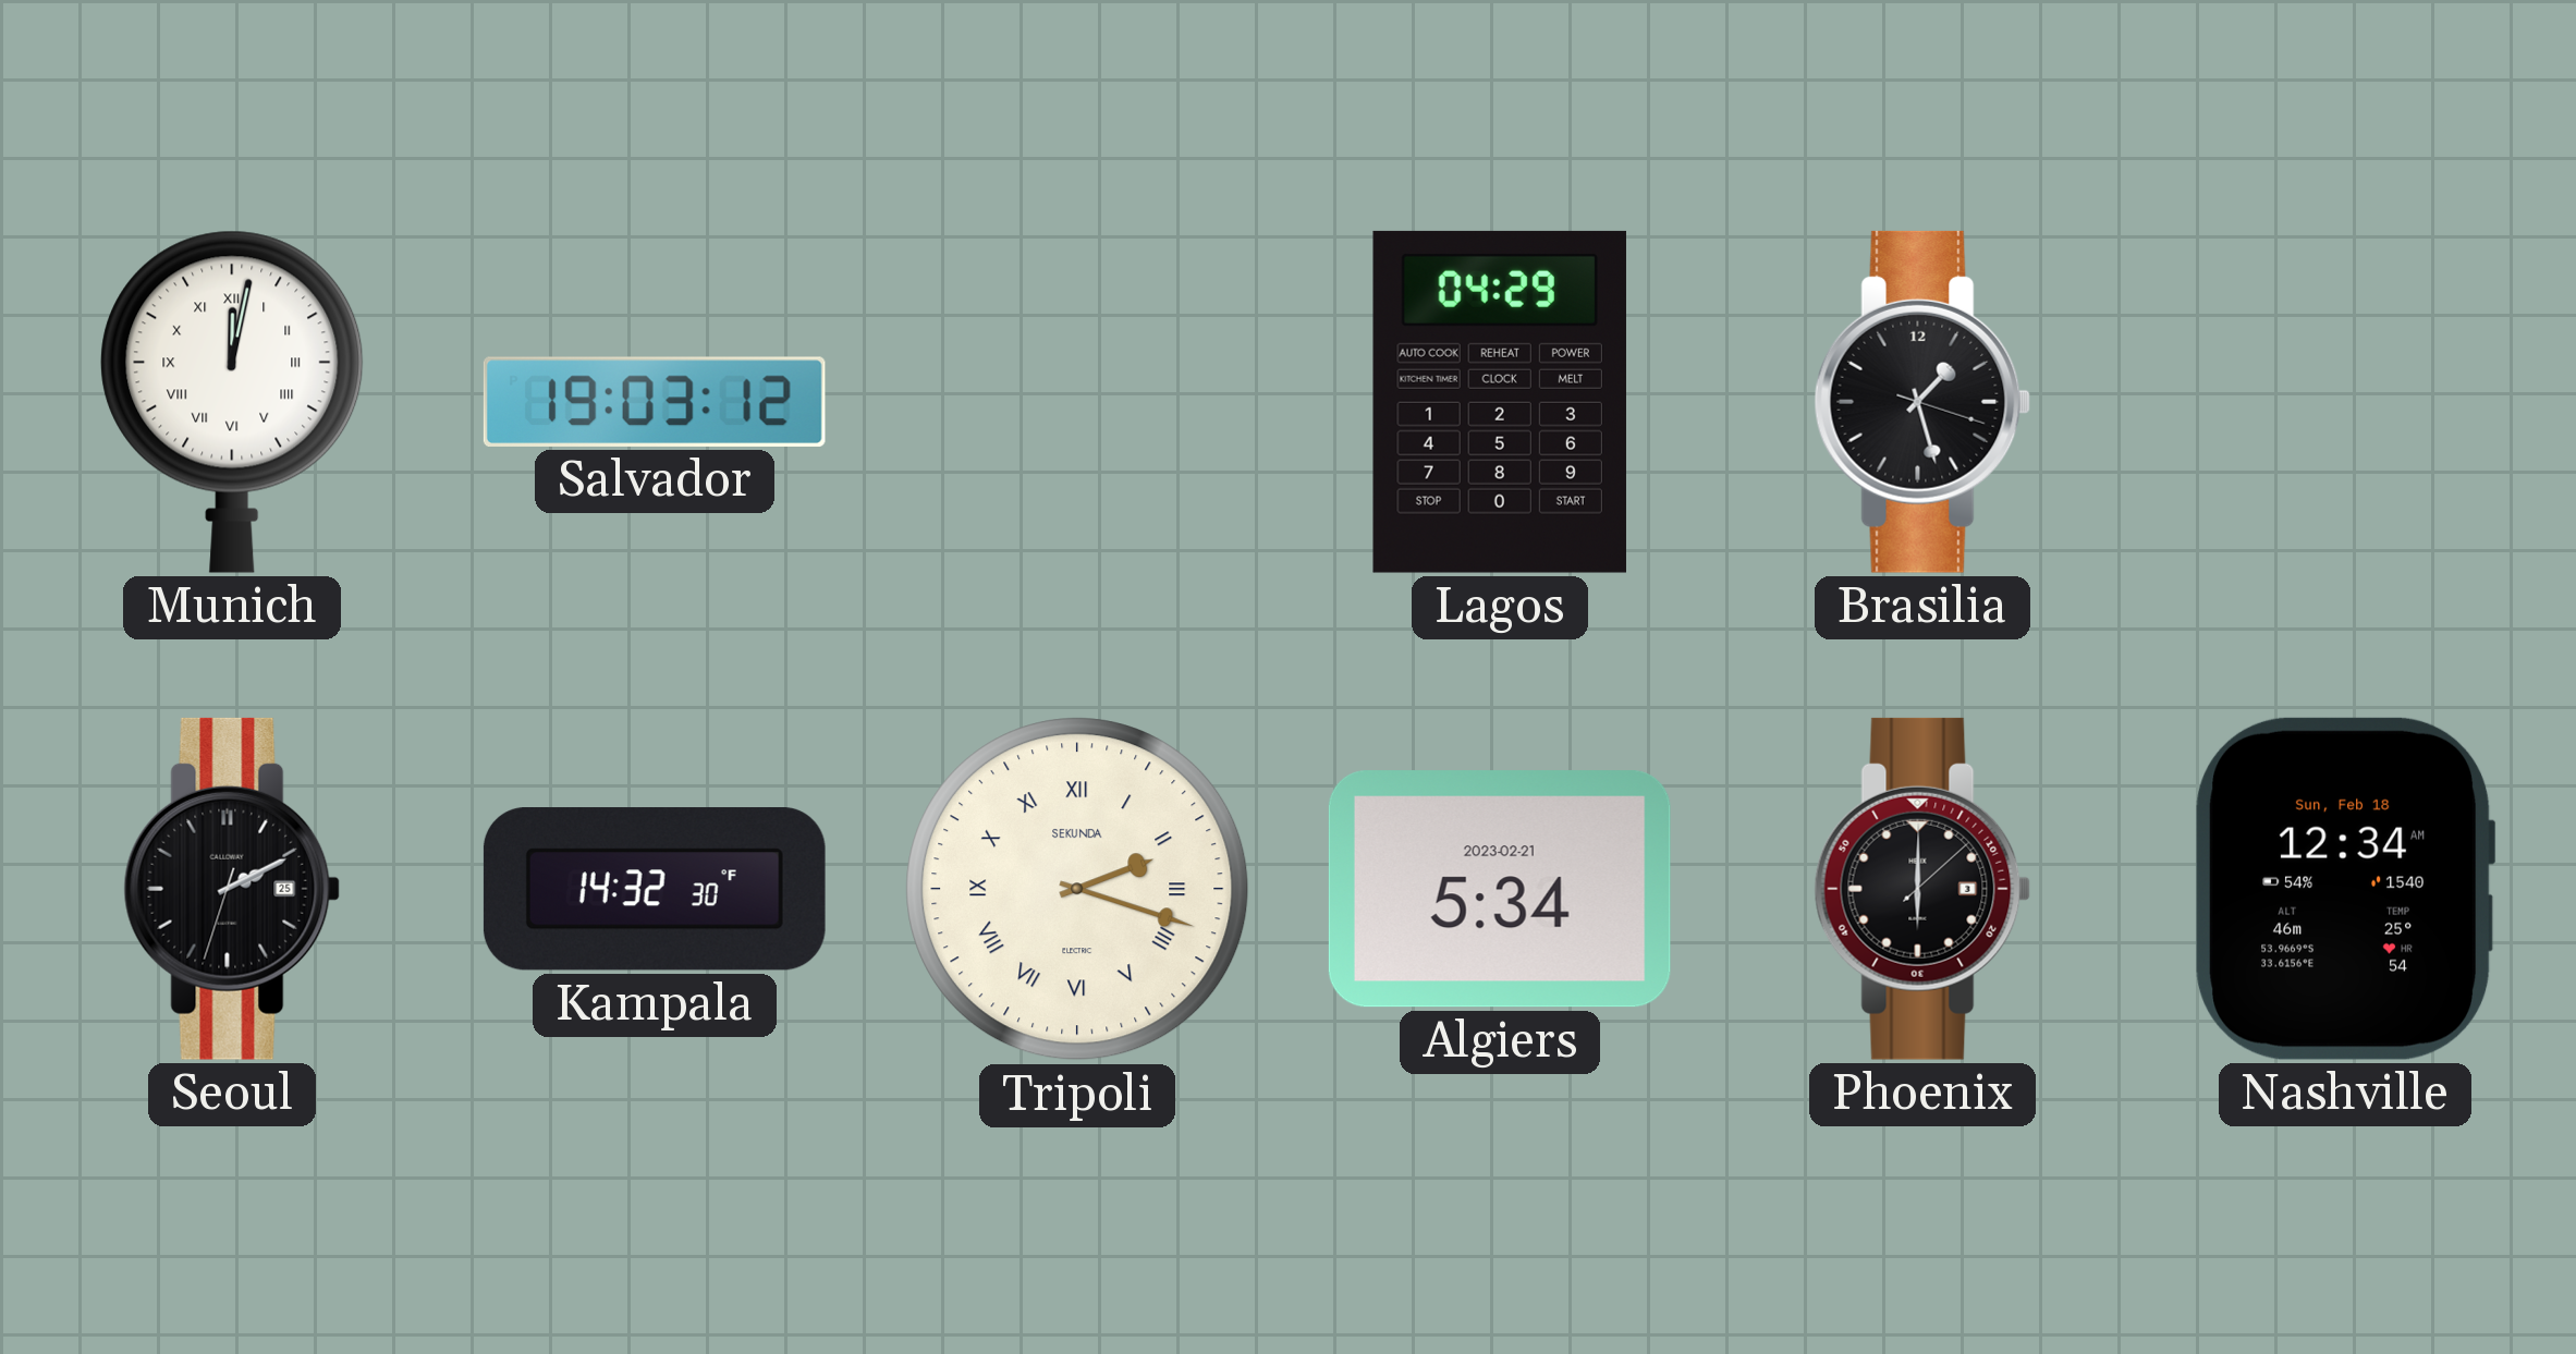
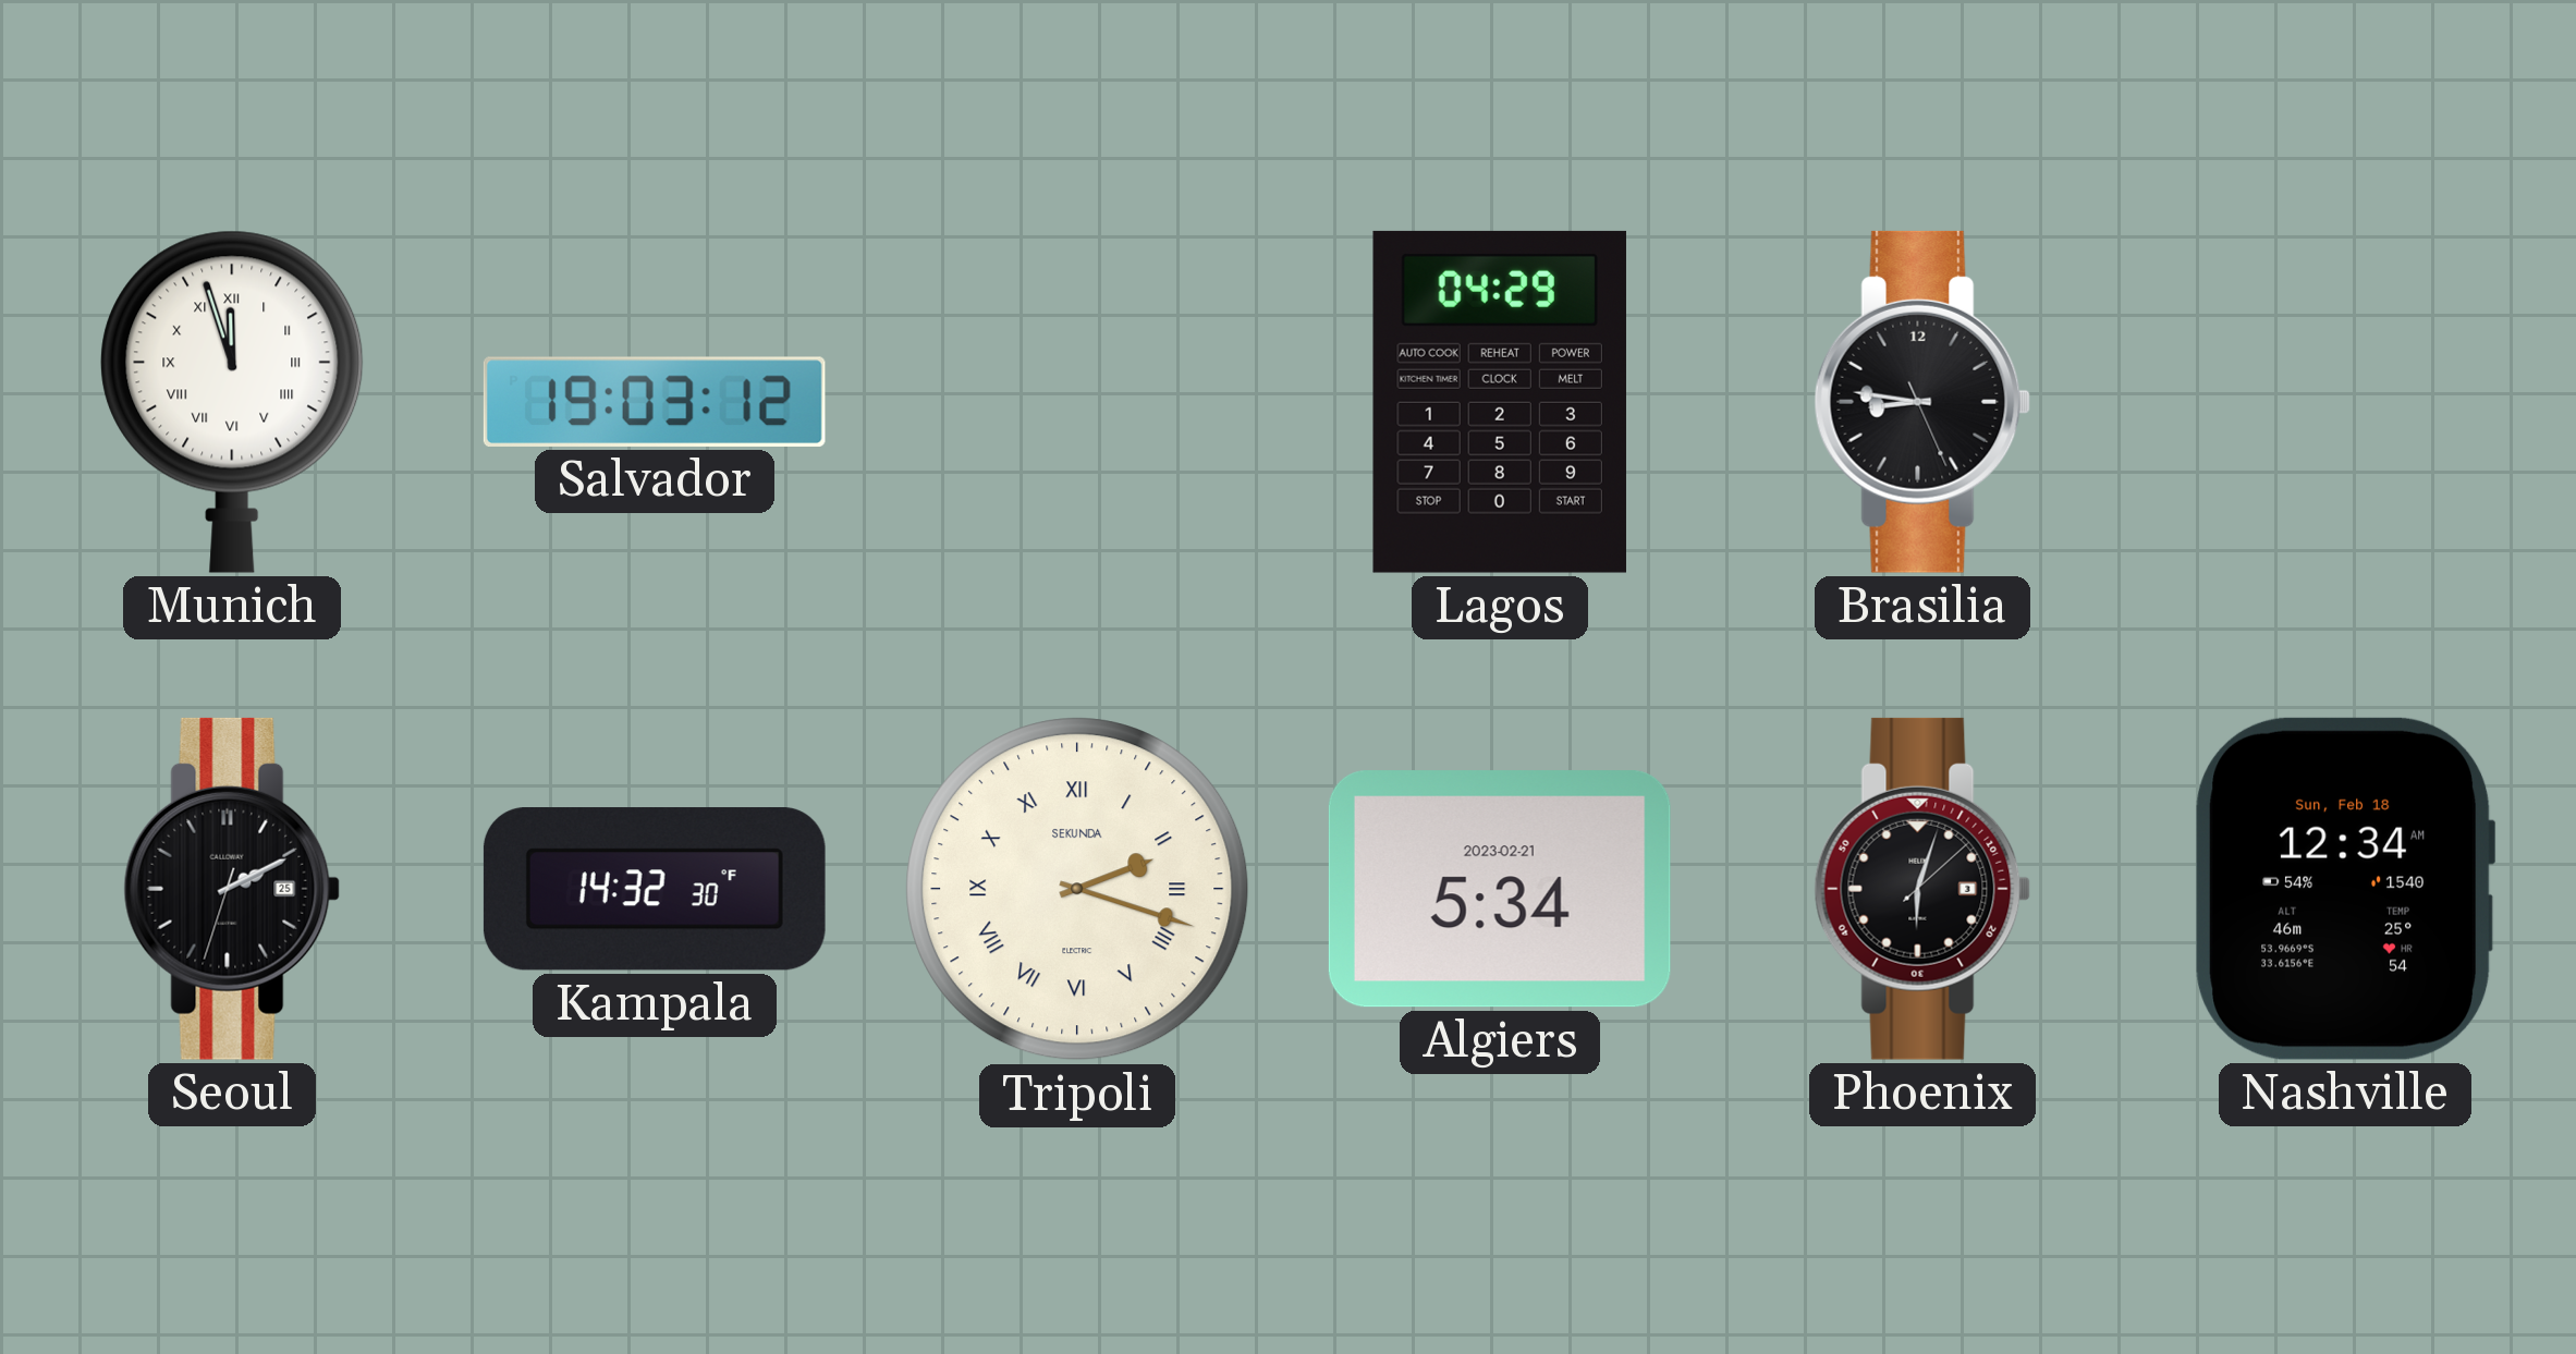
Munich: 12:02 -> 11:57
Brasilia: 1:27 -> 8:46
Phoenix: 6:00 -> 6:03
